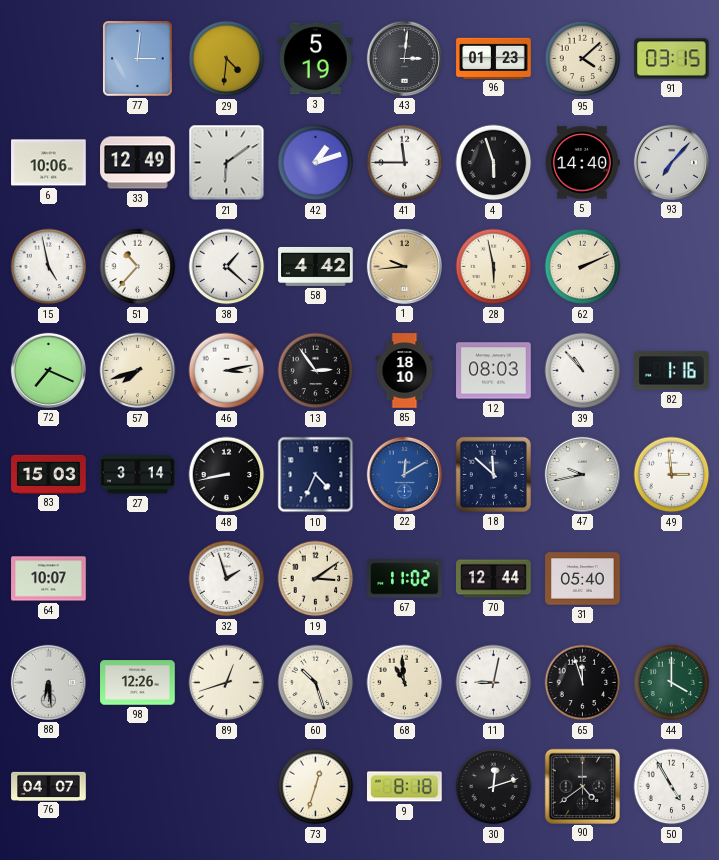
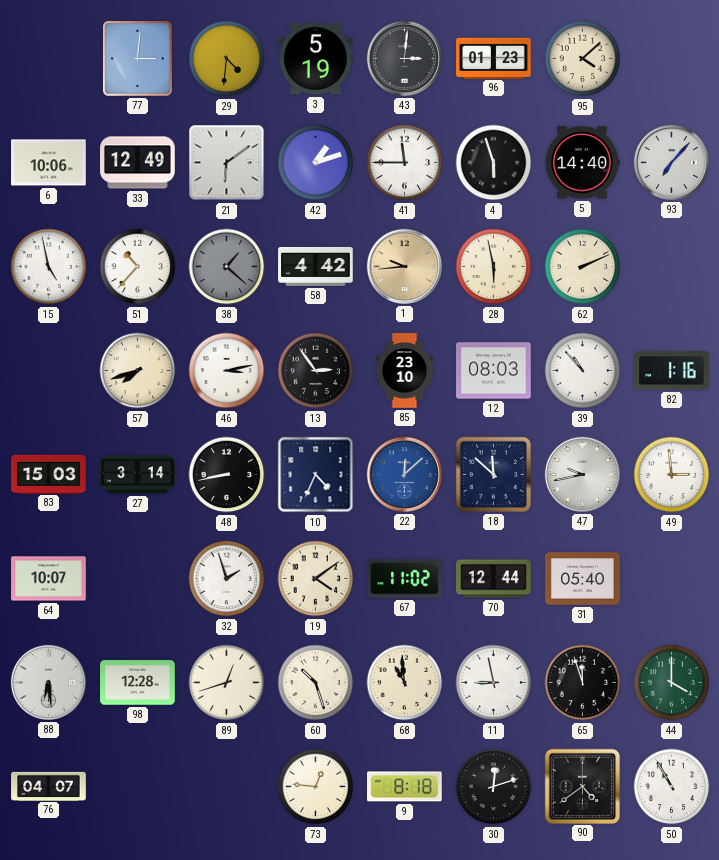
91: 03:15 -> none
38 dial: white -> grey
72: 7:19 -> none
85: 18:10 -> 23:10
22: 12:10 -> 12:08
19: 3:09 -> 4:09
98: 12:26 -> 12:28
11: 9:02 -> 8:58
73: 12:33 -> 12:46
50: 4:55 -> 10:55
